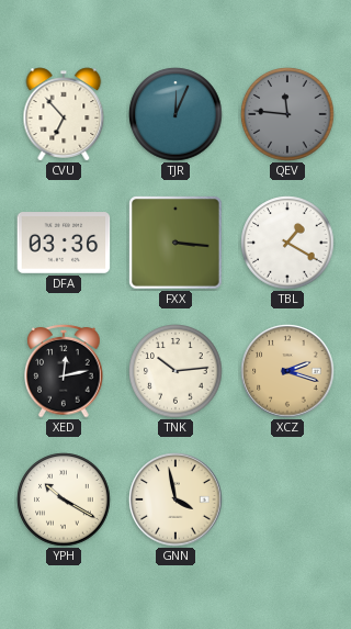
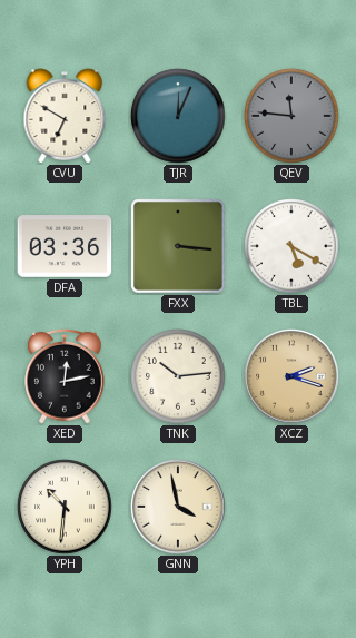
CVU: 6:53 -> 6:50
TBL: 1:20 -> 5:20
YPH: 10:20 -> 10:31
